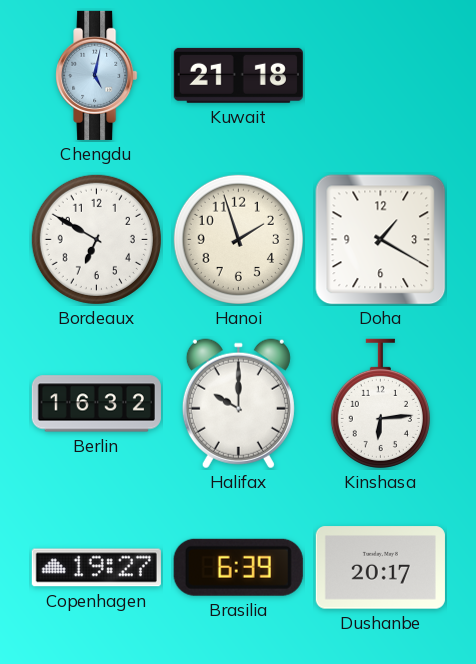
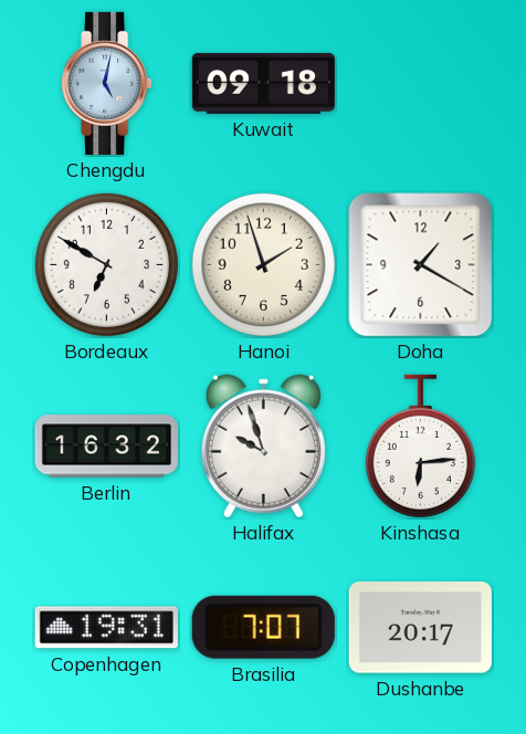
Kuwait: 21:18 -> 09:18
Halifax: 10:00 -> 9:57
Copenhagen: 19:27 -> 19:31
Brasilia: 6:39 -> 7:07
